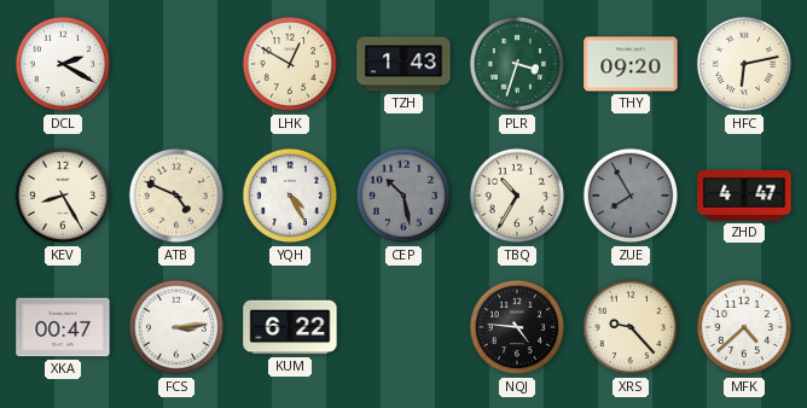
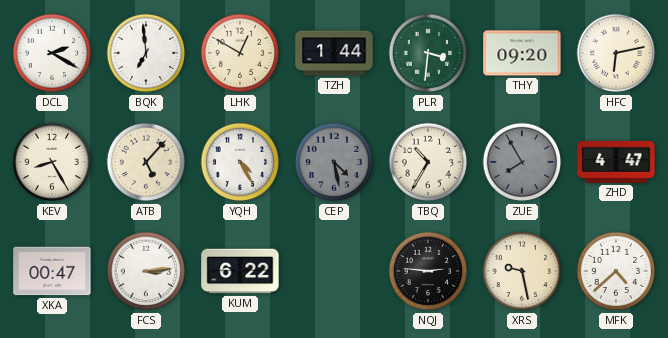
BQK: none -> 6:59
TZH: 1:43 -> 1:44
PLR: 3:33 -> 3:31
ATB: 4:49 -> 5:07
CEP: 10:28 -> 4:28
NQJ: 4:46 -> 2:46
XRS: 9:23 -> 9:28
